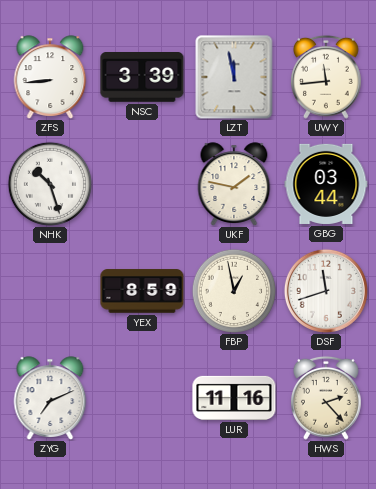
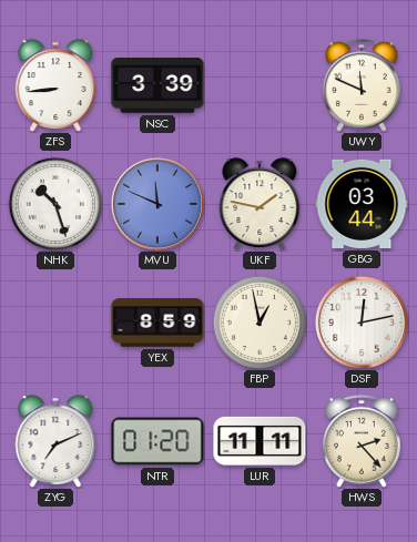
LZT: 11:58 -> none
UWY: 11:44 -> 11:49
MVU: none -> 11:49
DSF: 11:42 -> 12:13
NTR: none -> 01:20
LUR: 11:16 -> 11:11
